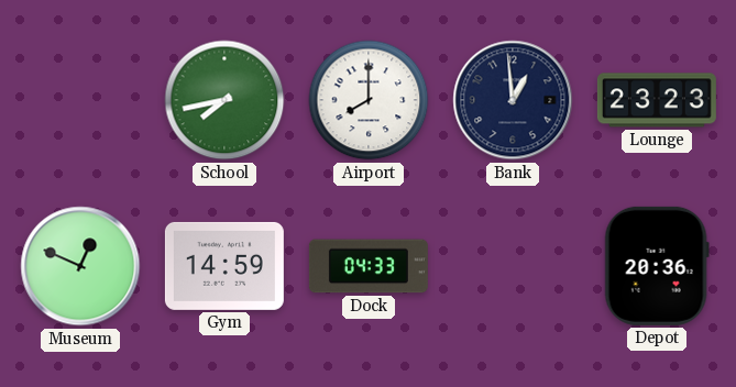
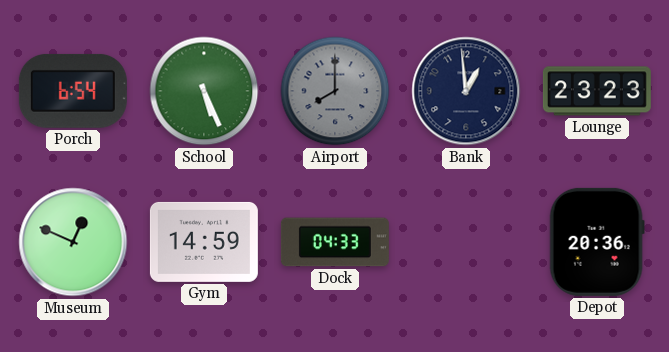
Porch: none -> 6:54
School: 7:43 -> 5:26
Airport dial: white -> grey
